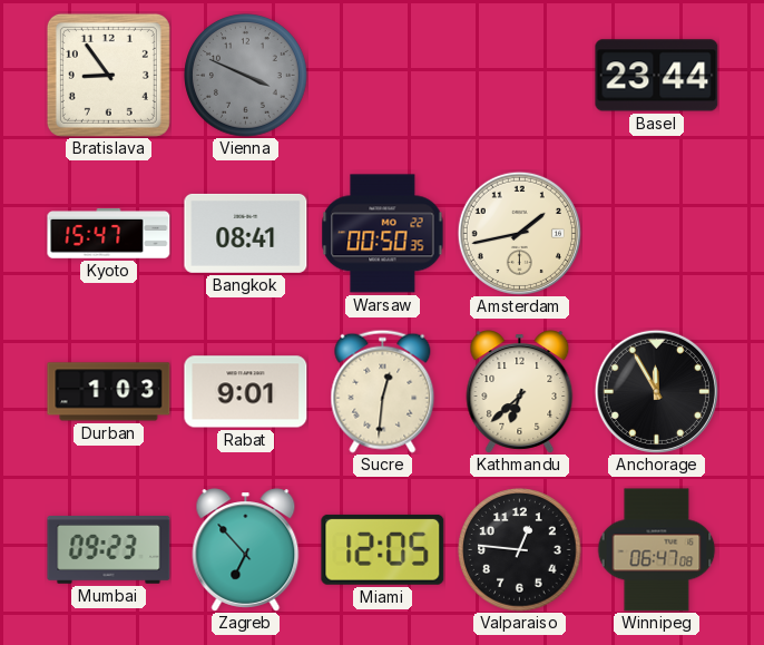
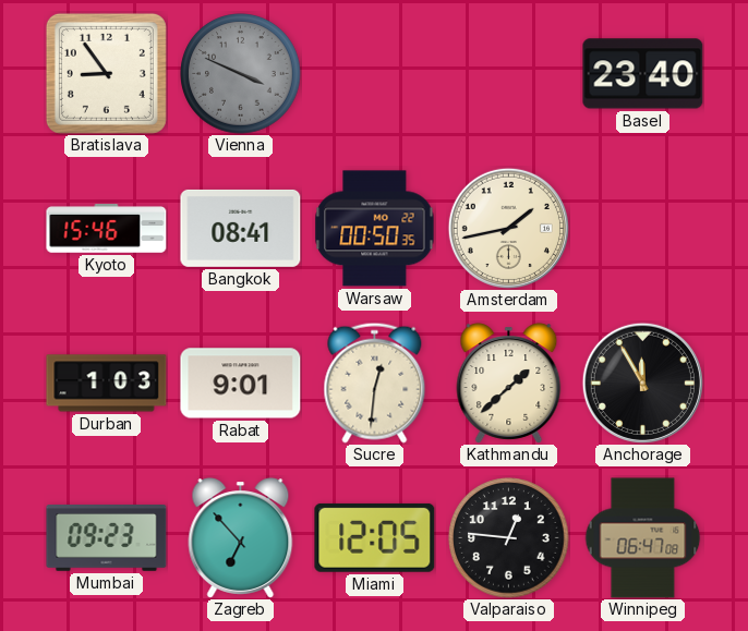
Basel: 23:44 -> 23:40
Kyoto: 15:47 -> 15:46
Kathmandu: 6:38 -> 1:38
